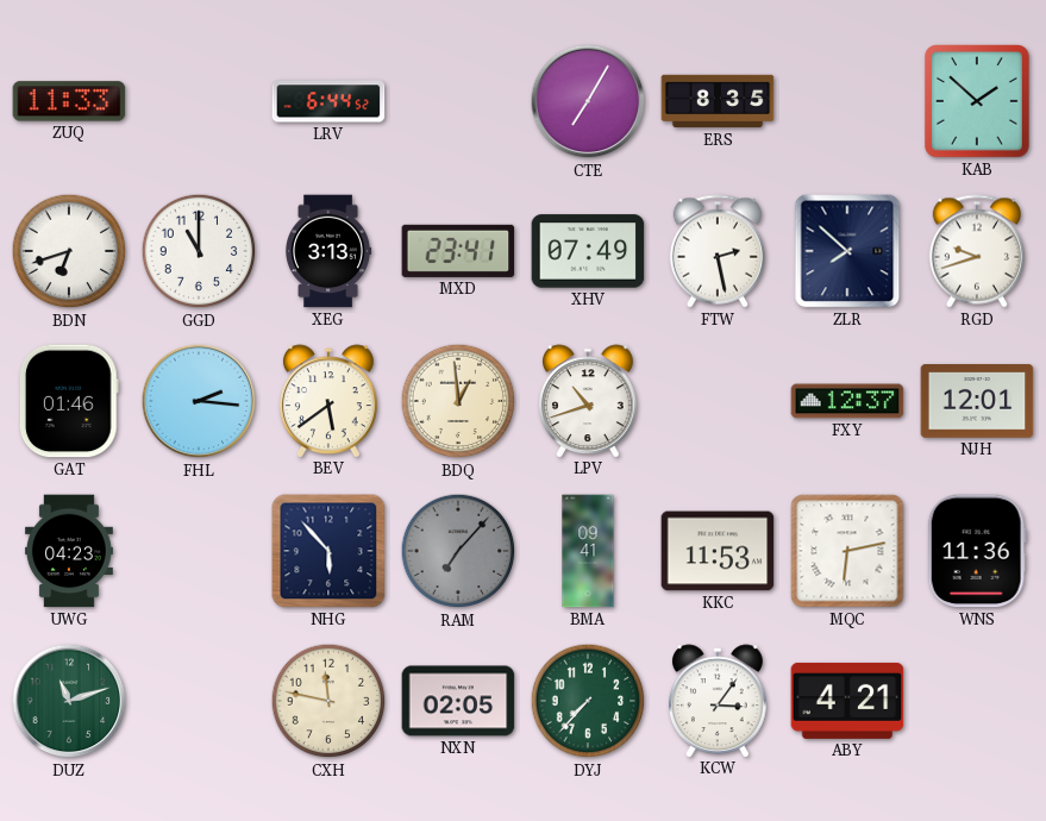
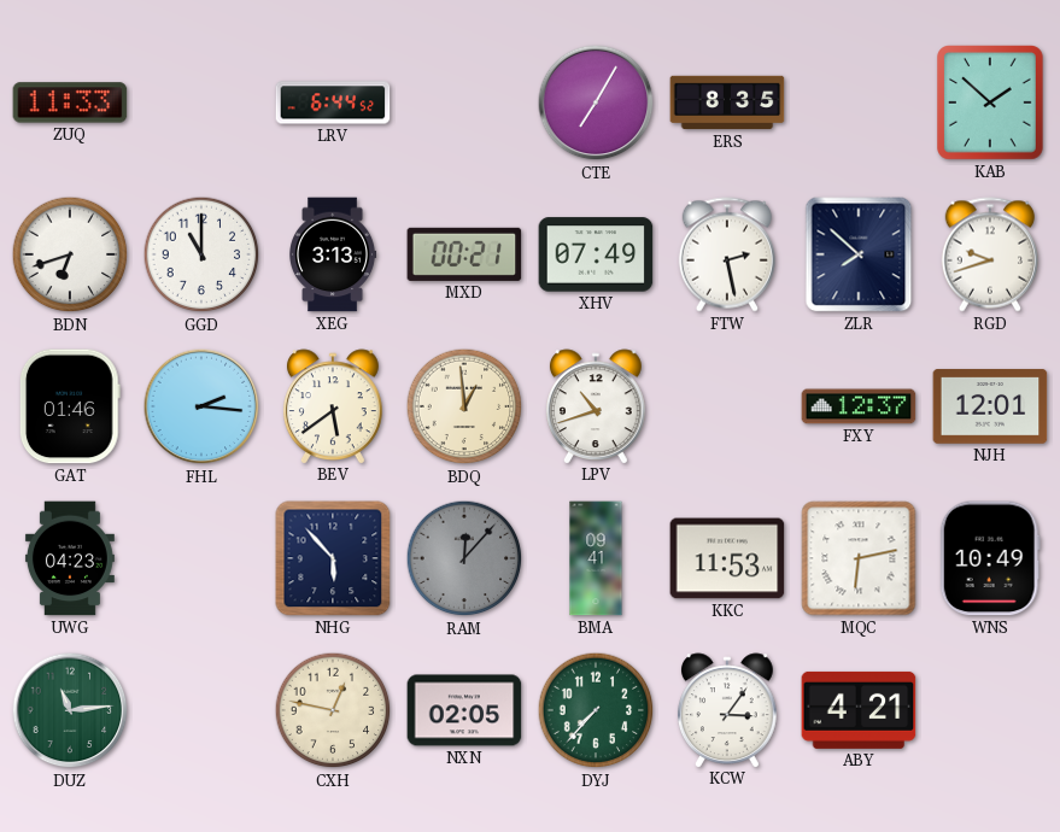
MXD: 23:41 -> 00:21
RAM: 7:07 -> 12:07
WNS: 11:36 -> 10:49
DUZ: 11:12 -> 11:14
CXH: 11:47 -> 12:47
